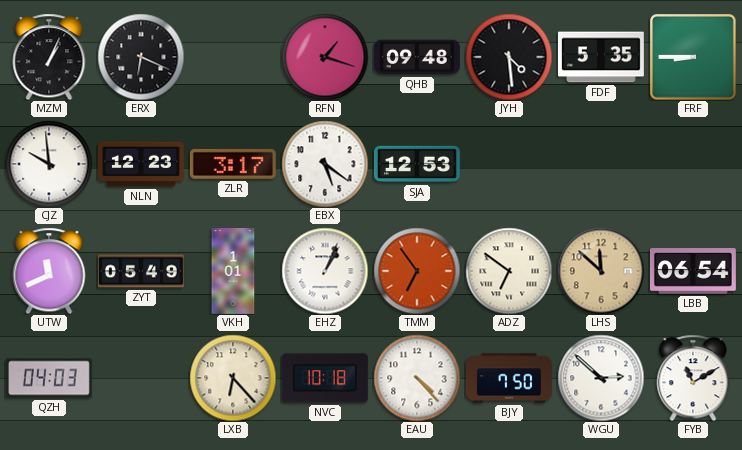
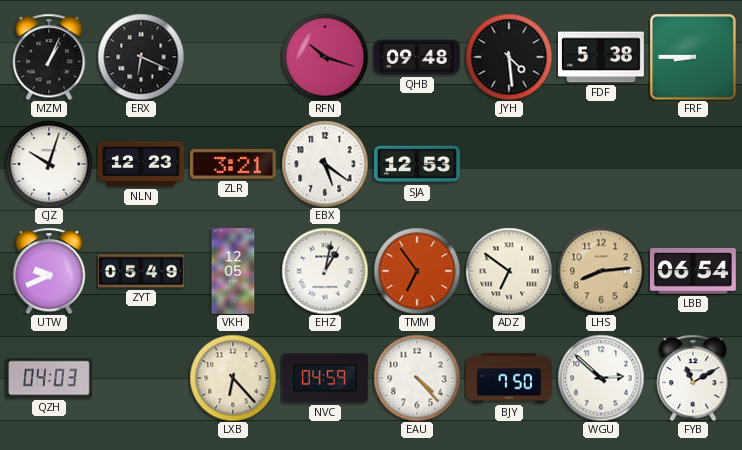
RFN: 1:18 -> 10:18
FDF: 5:35 -> 5:38
CJZ: 9:59 -> 10:03
ZLR: 3:17 -> 3:21
UTW: 11:41 -> 9:41
VKH: 1:01 -> 12:05
EHZ: 1:04 -> 1:02
LHS: 11:52 -> 8:14
NVC: 10:18 -> 04:59
